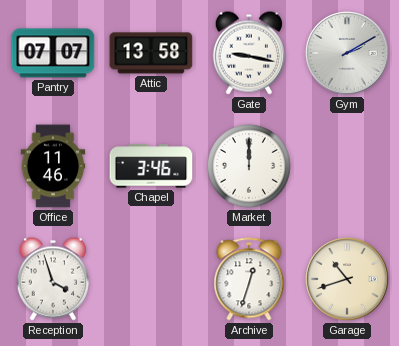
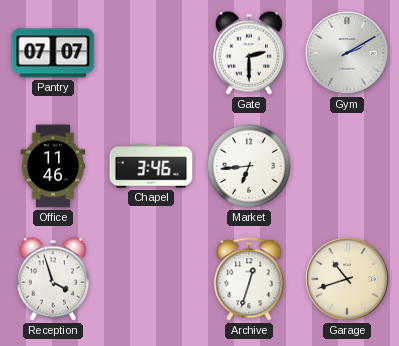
Attic: 13:58 -> none
Gate: 9:17 -> 2:30
Market: 12:00 -> 6:44
